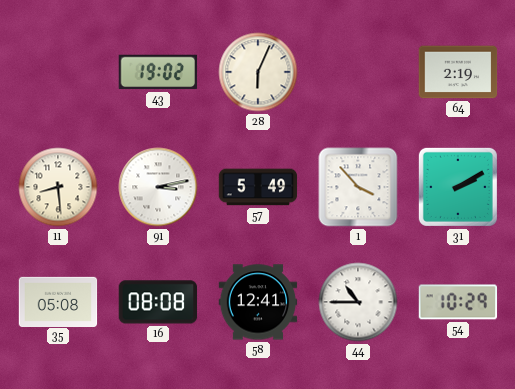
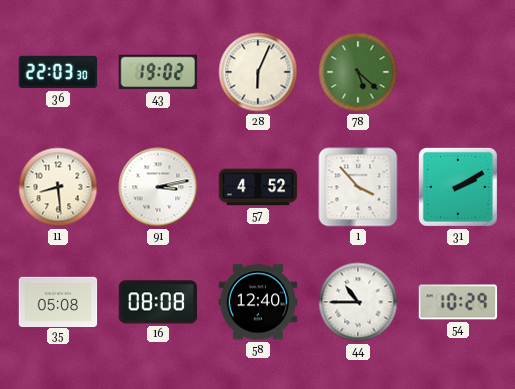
36: none -> 22:03
78: none -> 5:22
64: 2:19 -> none
57: 5:49 -> 4:52
58: 12:41 -> 12:40
